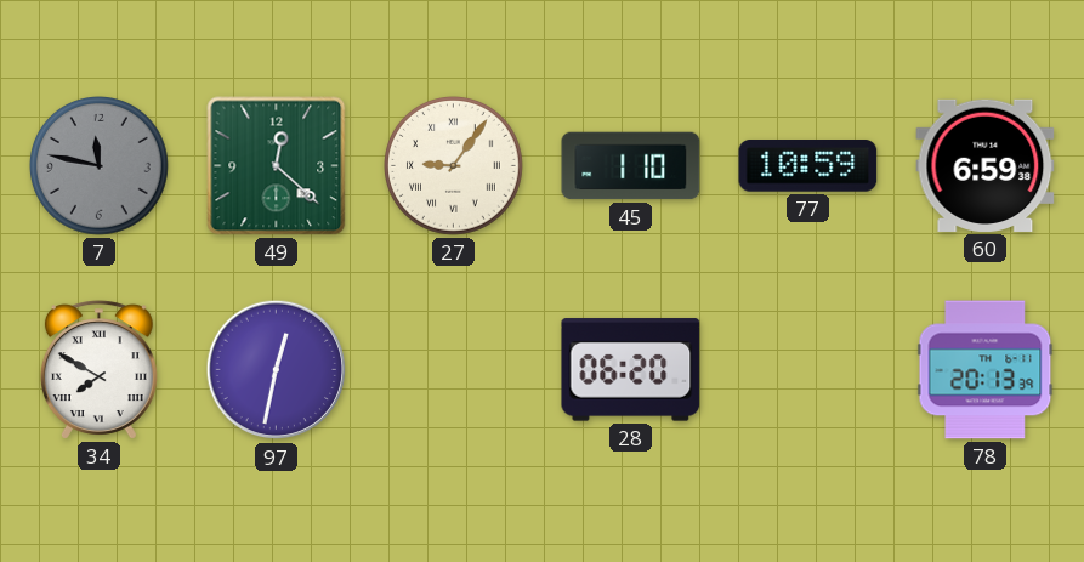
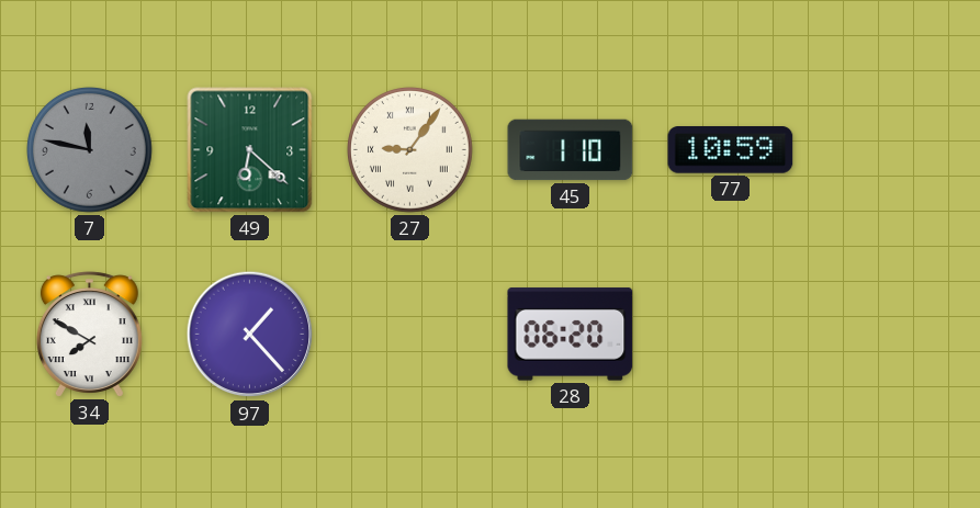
49: 12:22 -> 6:22
60: 6:59 -> none
97: 12:32 -> 1:23
78: 20:13 -> none
